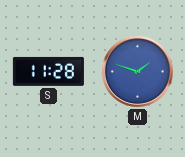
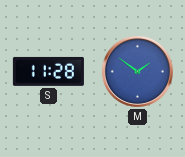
M: 1:48 -> 1:51
